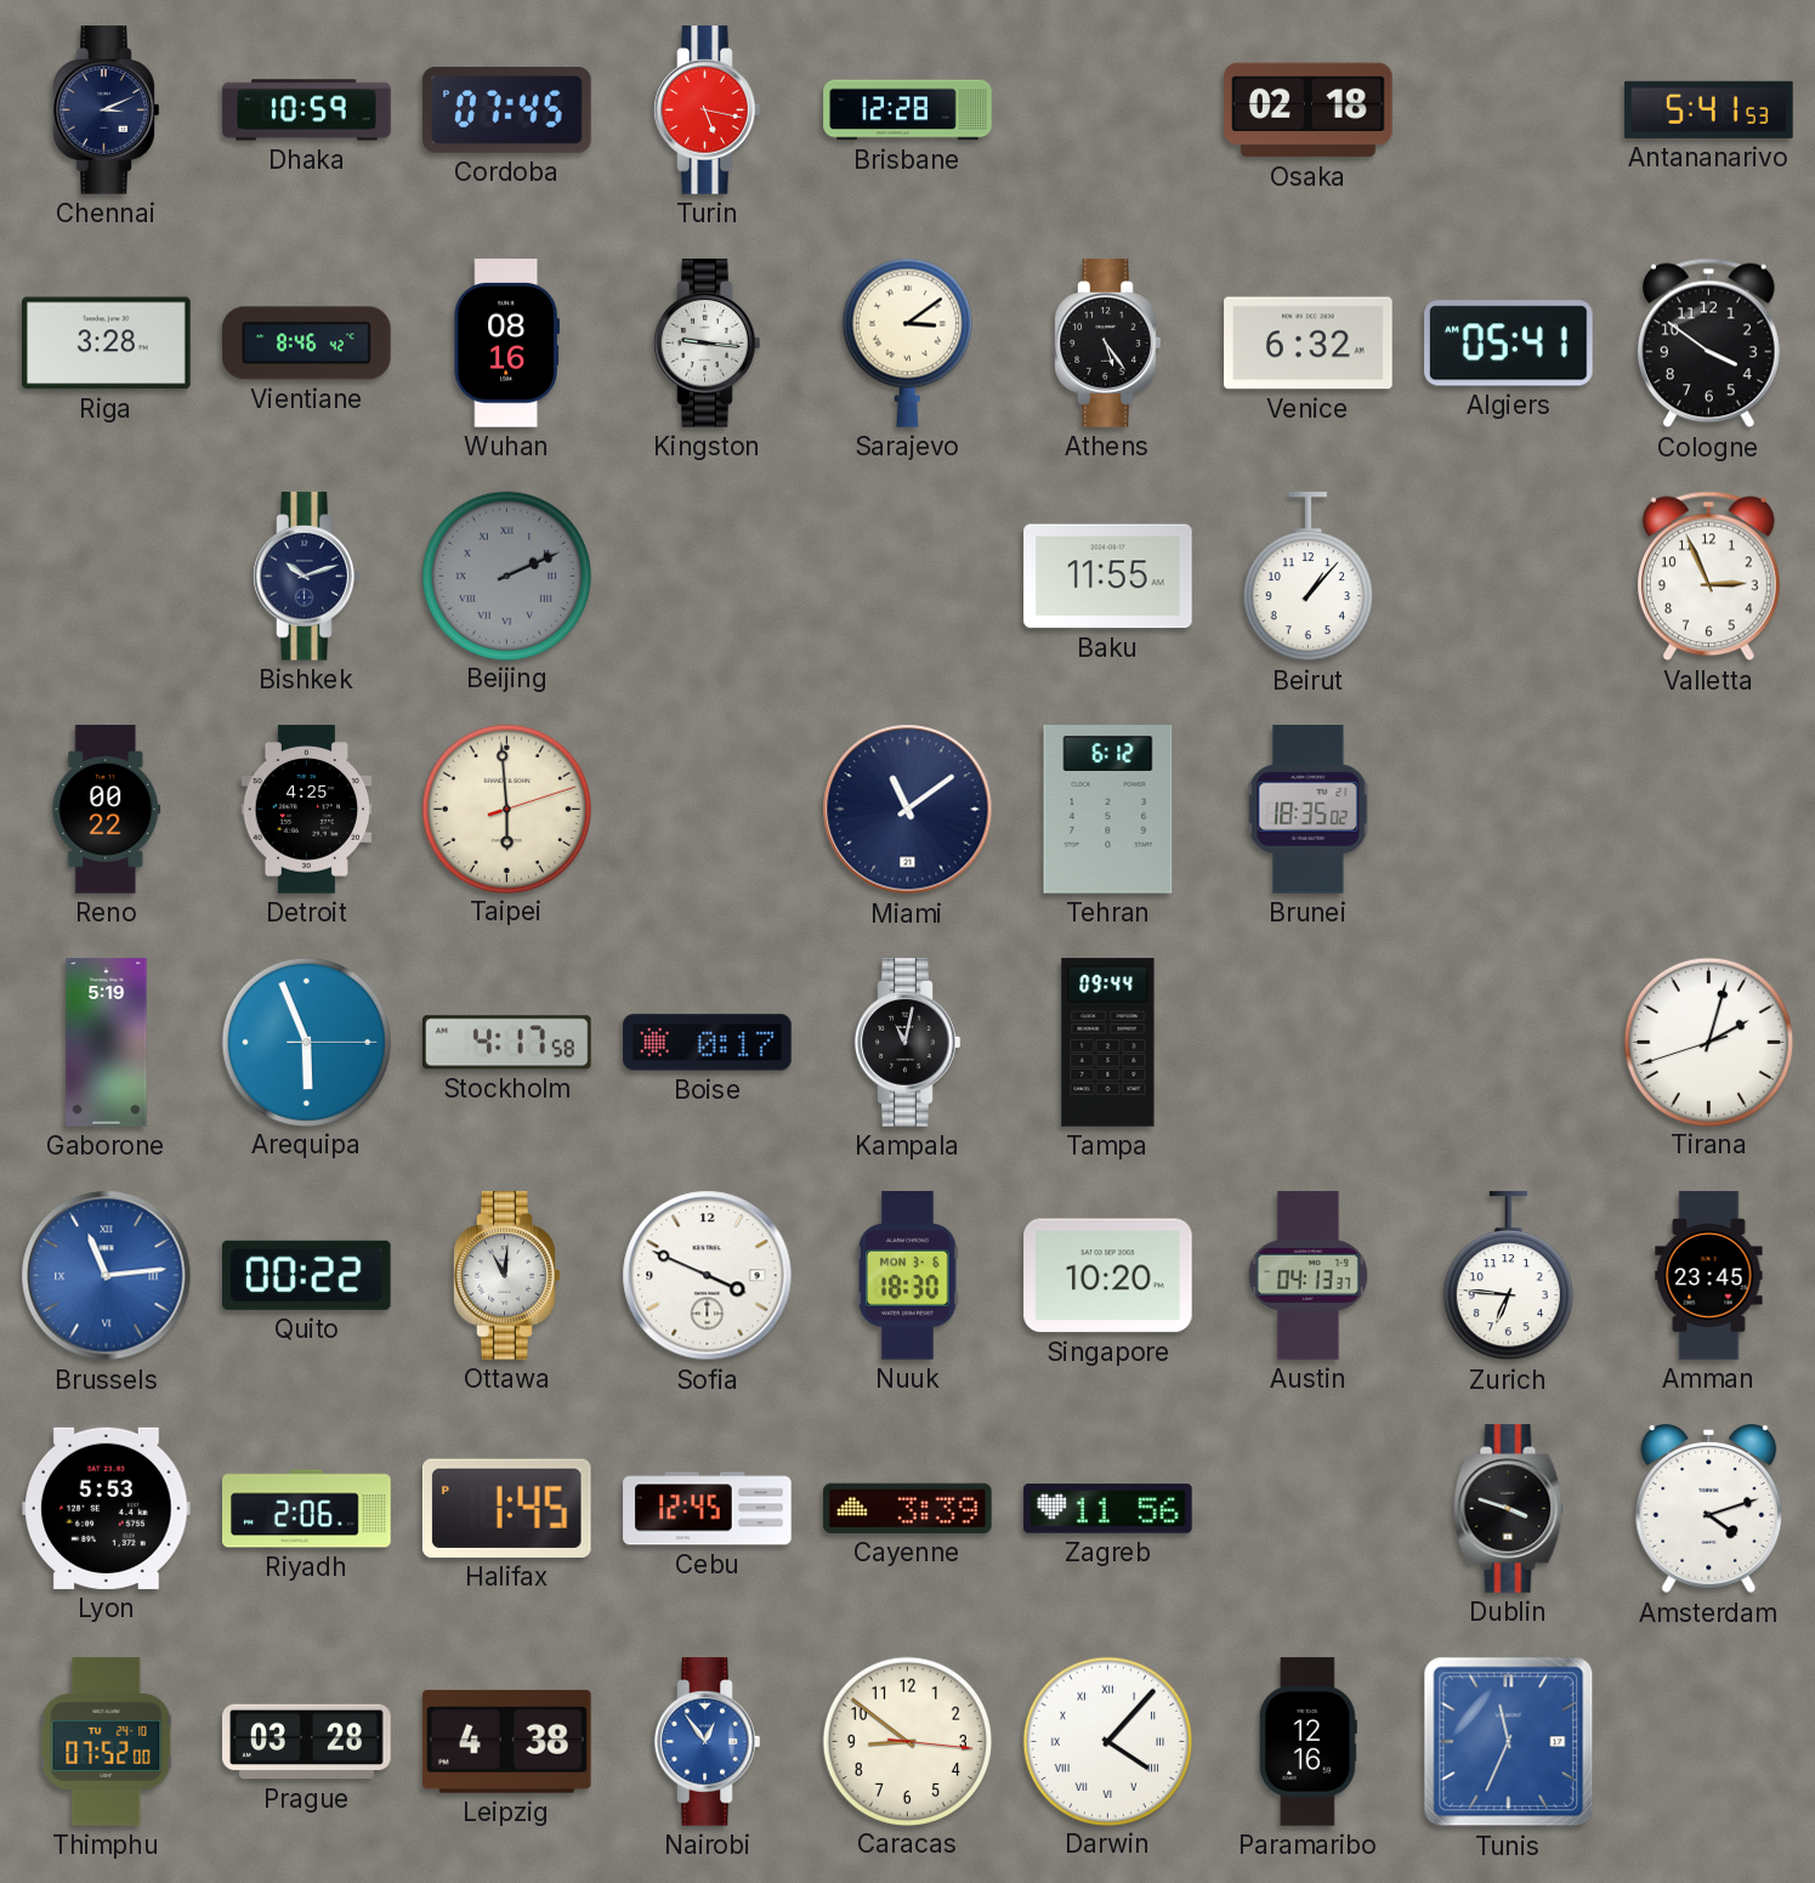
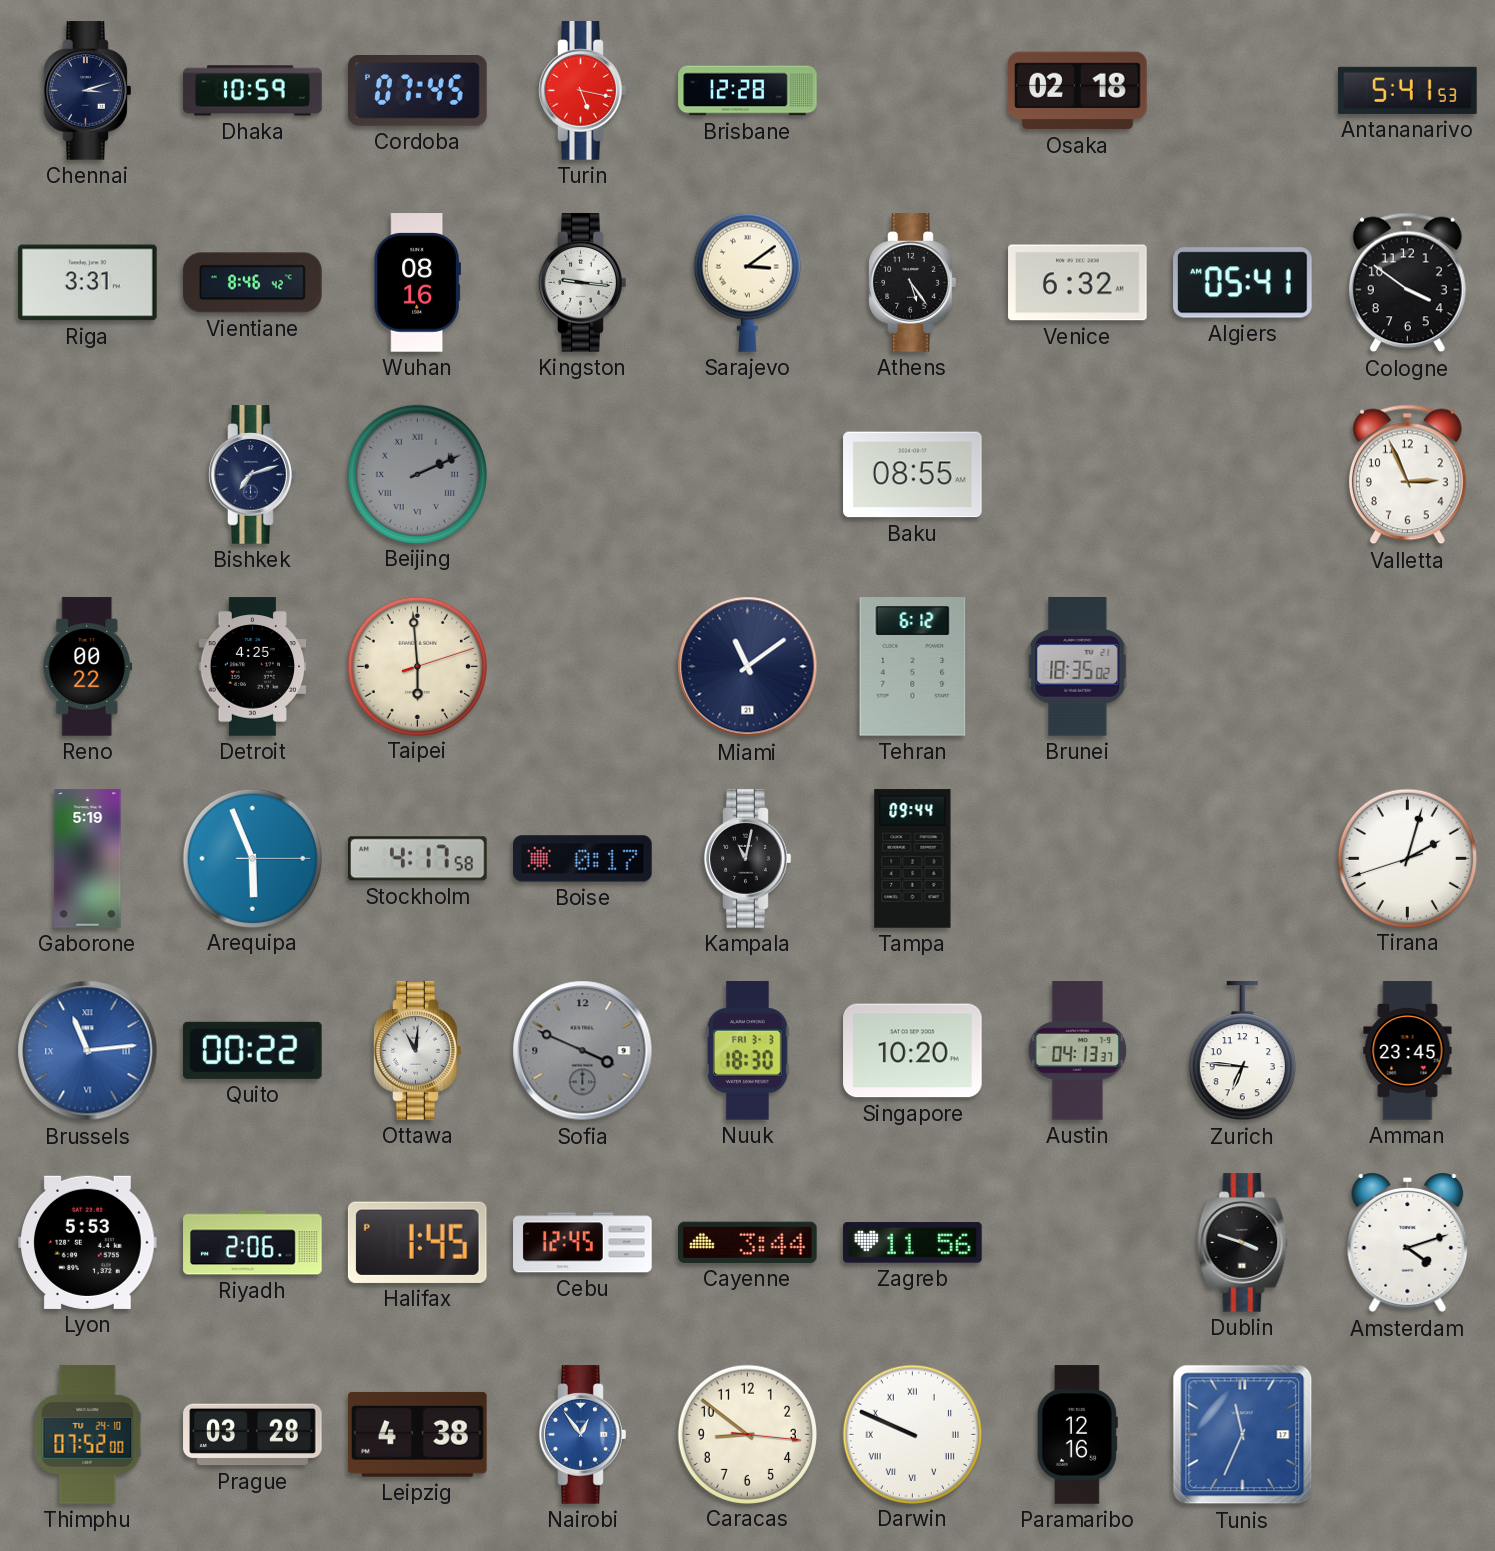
Chennai: 3:11 -> 3:12
Riga: 3:28 -> 3:31
Bishkek: 10:12 -> 7:12
Baku: 11:55 -> 08:55
Beirut: 1:07 -> none
Sofia dial: white -> grey
Nuuk date: MON 3-6 -> FRI 3-3
Cayenne: 3:39 -> 3:44
Darwin: 4:07 -> 9:49
